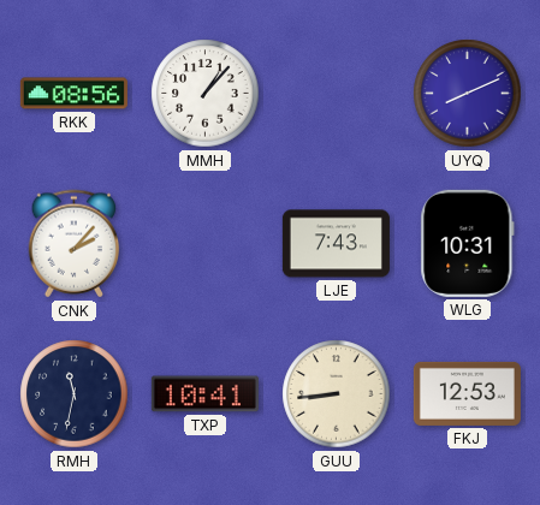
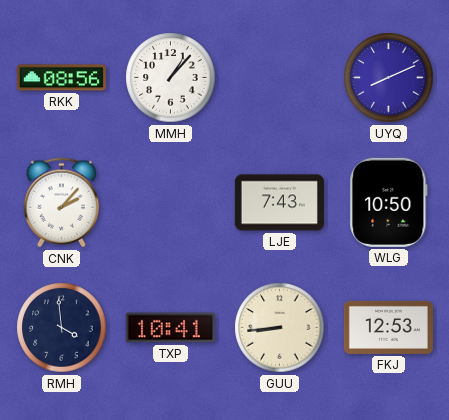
WLG: 10:31 -> 10:50
RMH: 11:32 -> 3:59
